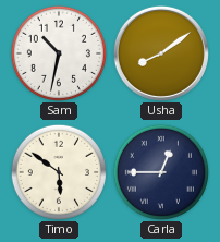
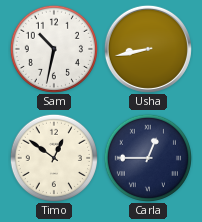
Usha: 8:09 -> 8:43
Timo: 5:51 -> 12:51
